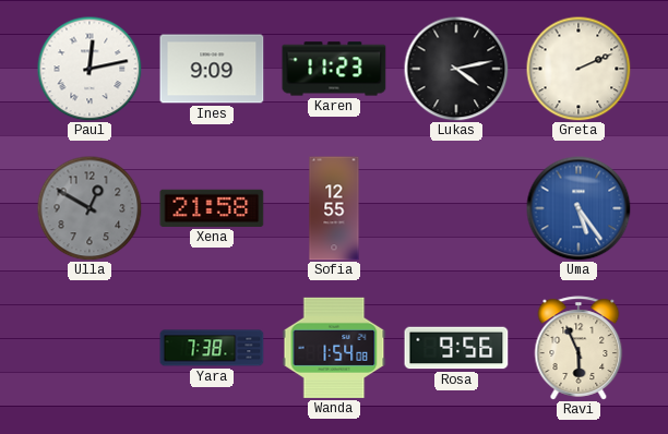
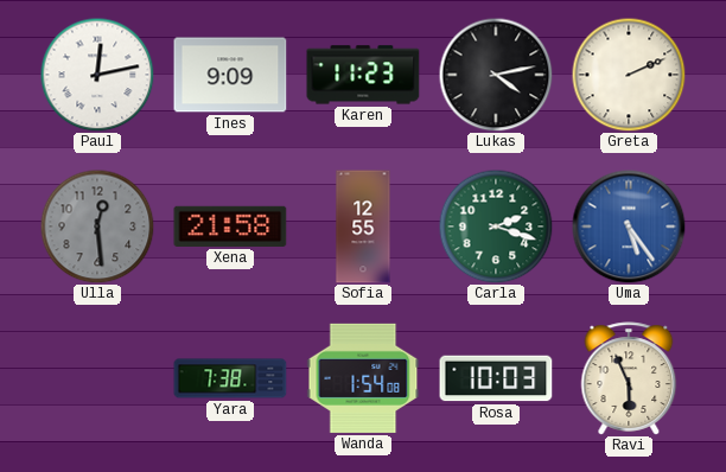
Ulla: 12:50 -> 12:29
Carla: none -> 2:18
Rosa: 9:56 -> 10:03
